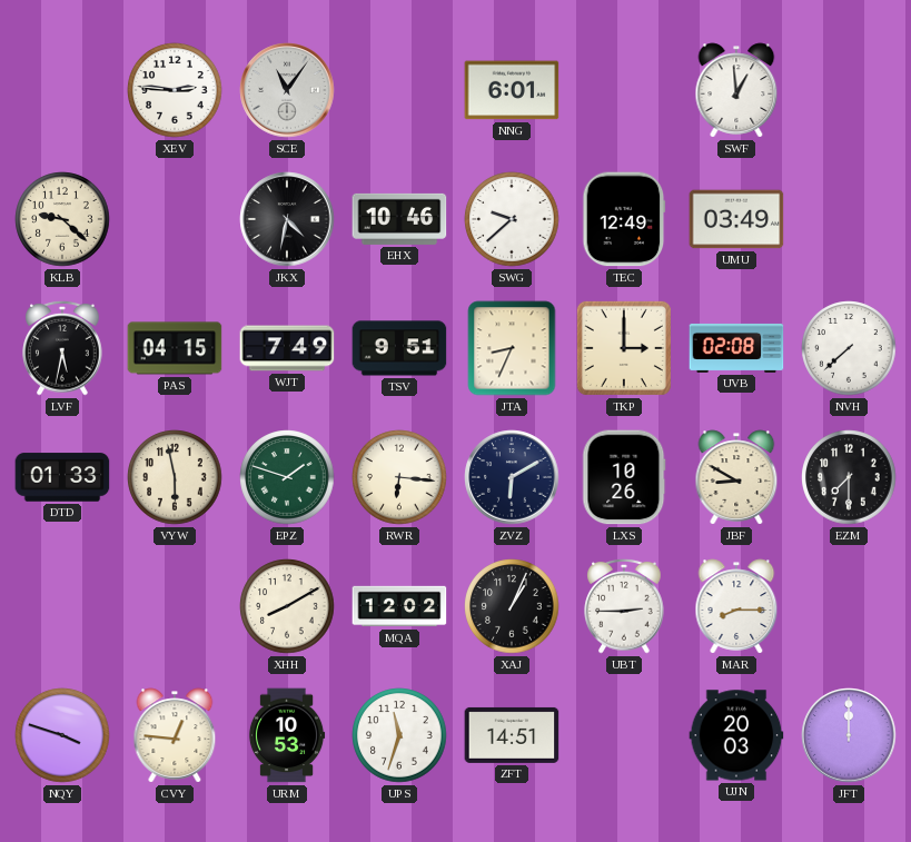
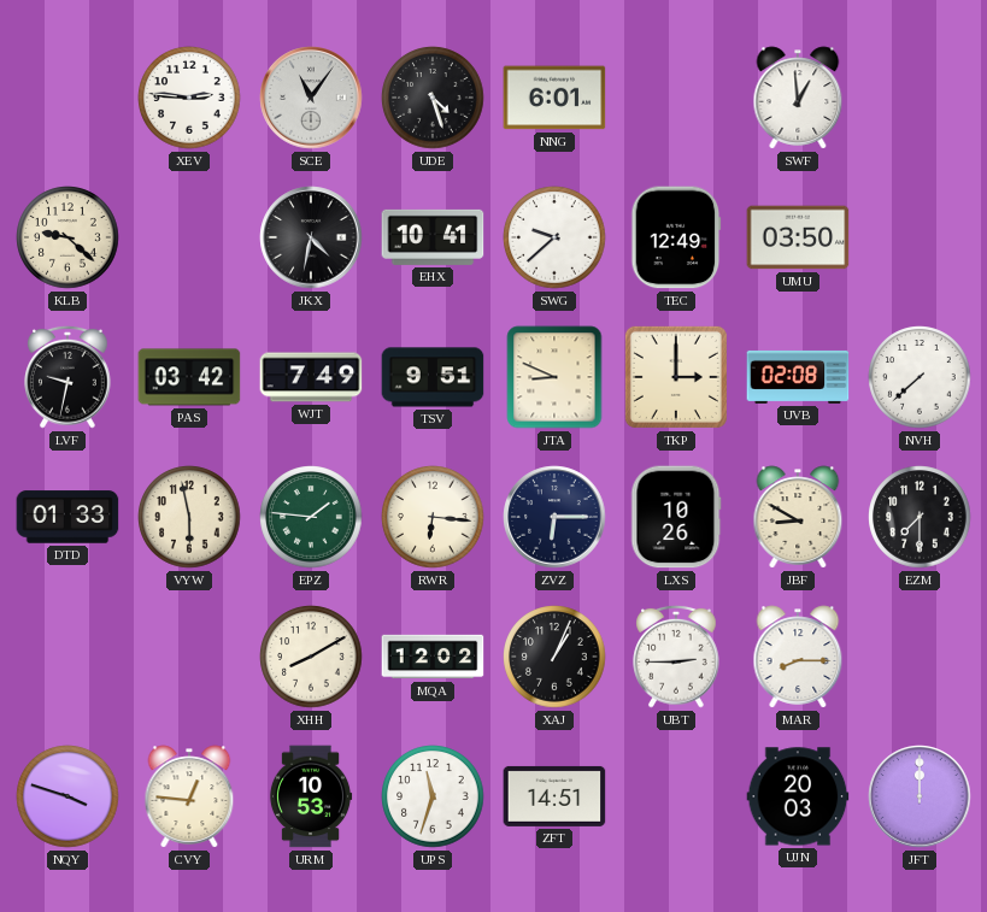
UDE: none -> 4:27
EHX: 10:46 -> 10:41
UMU: 03:49 -> 03:50
LVF: 5:32 -> 9:32
PAS: 04:15 -> 03:42
JTA: 8:34 -> 8:49
EPZ: 1:48 -> 1:46
ZVZ: 6:10 -> 6:15
